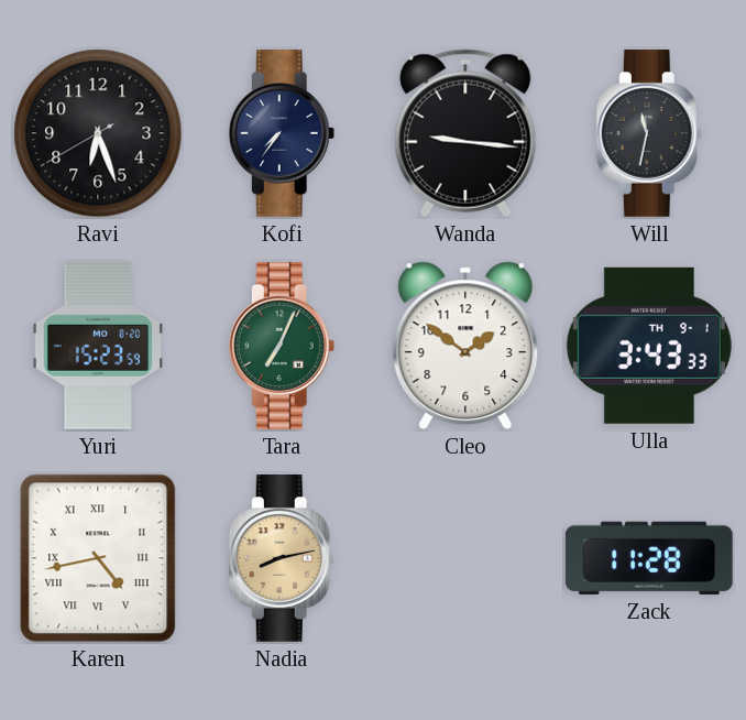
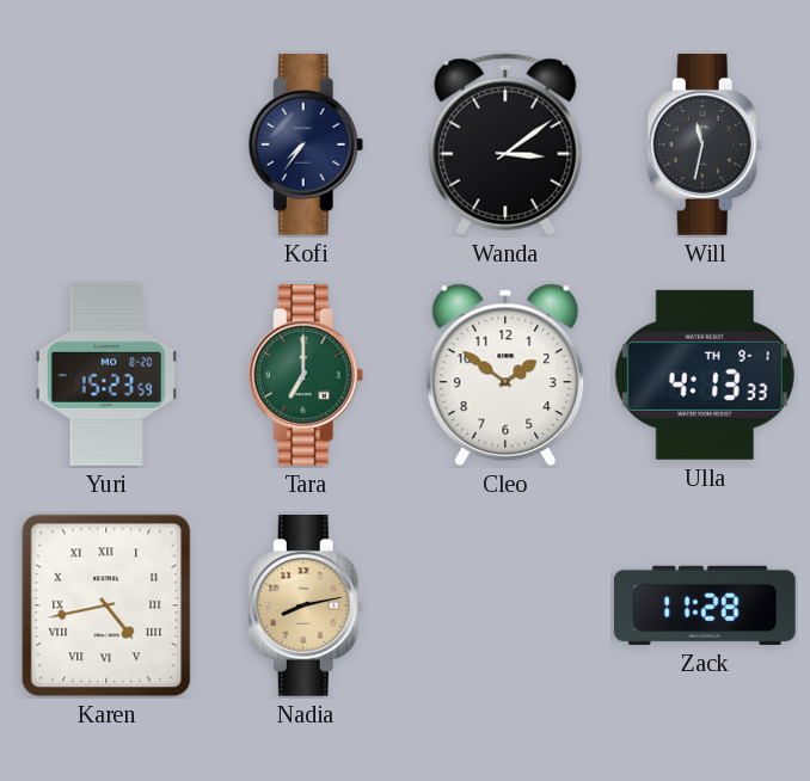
Ravi: 6:26 -> none
Wanda: 9:16 -> 3:09
Tara: 7:04 -> 7:00
Ulla: 3:43 -> 4:13
